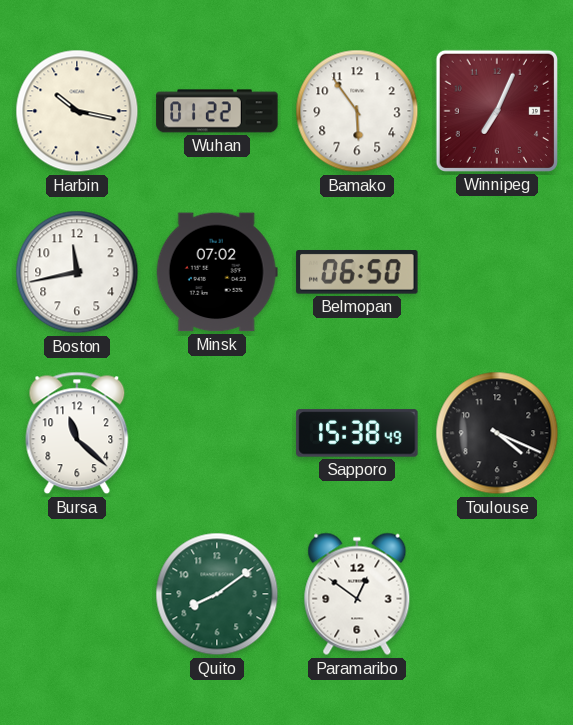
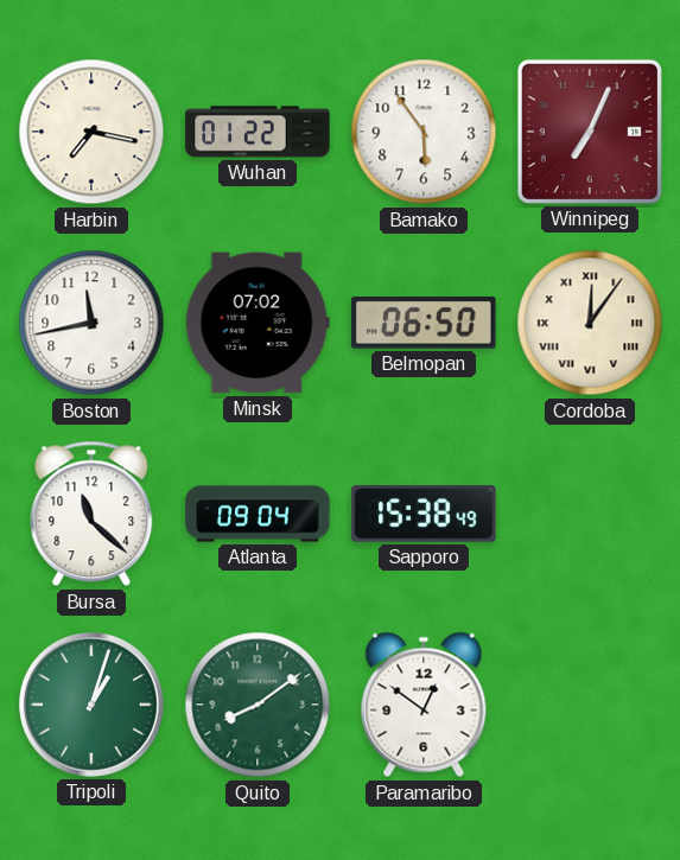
Harbin: 10:17 -> 7:17
Cordoba: none -> 12:06
Atlanta: none -> 09:04
Toulouse: 4:19 -> none
Tripoli: none -> 1:03
